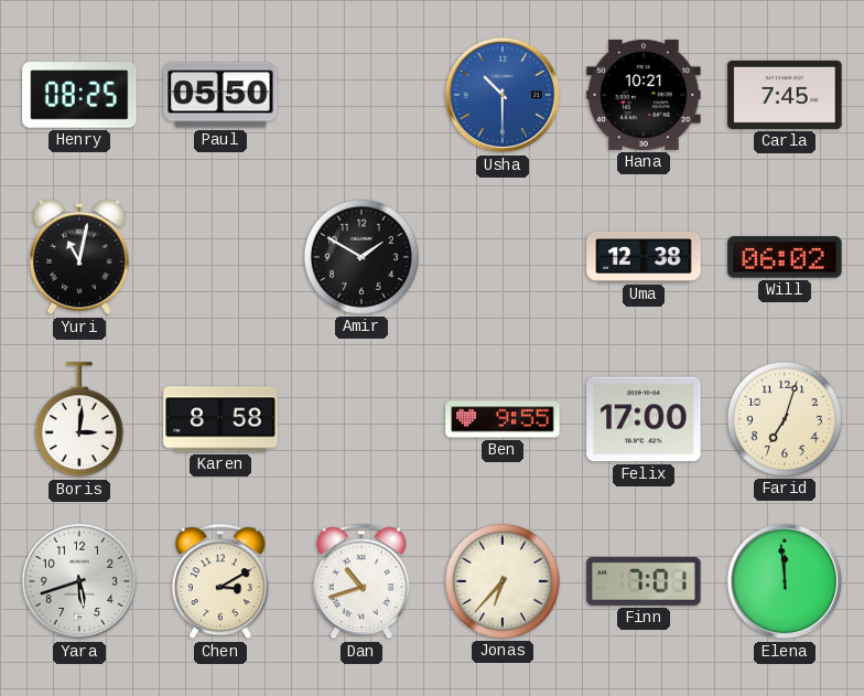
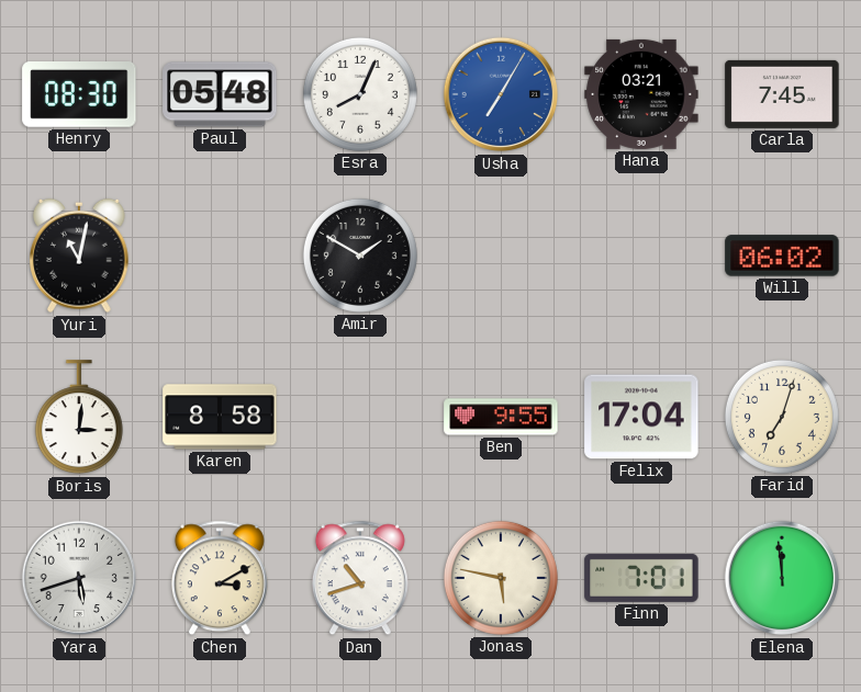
Henry: 08:25 -> 08:30
Paul: 05:50 -> 05:48
Esra: none -> 8:04
Usha: 10:30 -> 7:05
Hana: 10:21 -> 03:21
Uma: 12:38 -> none
Felix: 17:00 -> 17:04
Jonas: 6:37 -> 5:47
